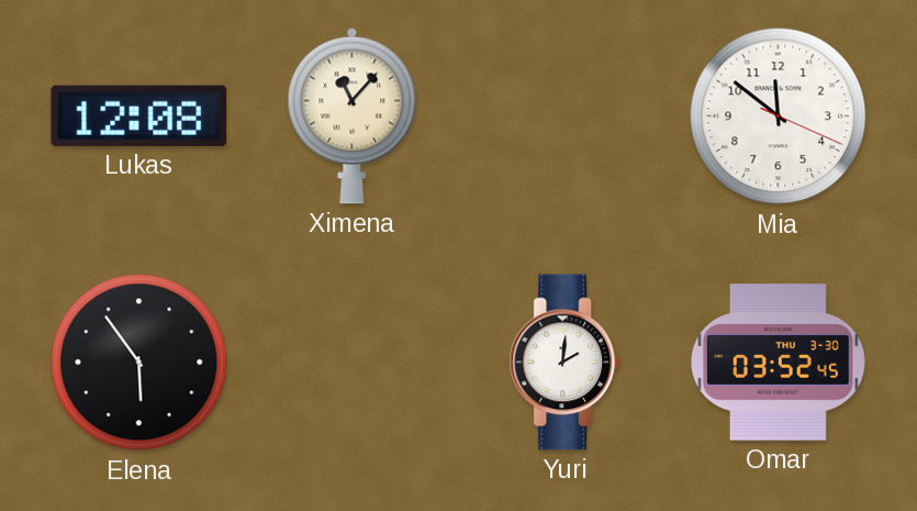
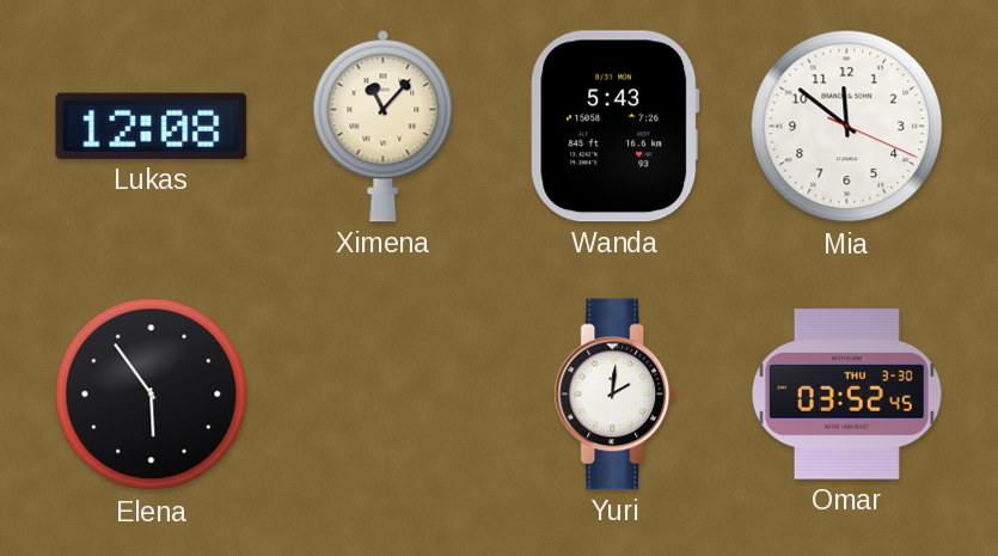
Wanda: none -> 5:43
